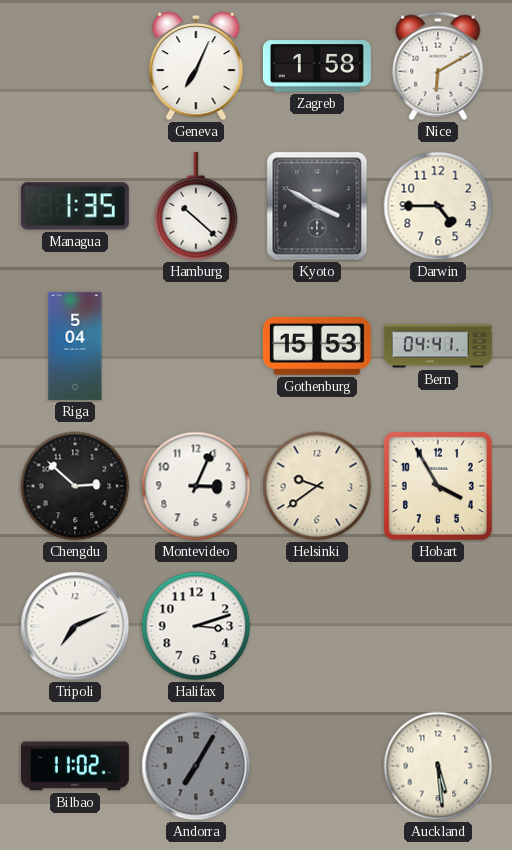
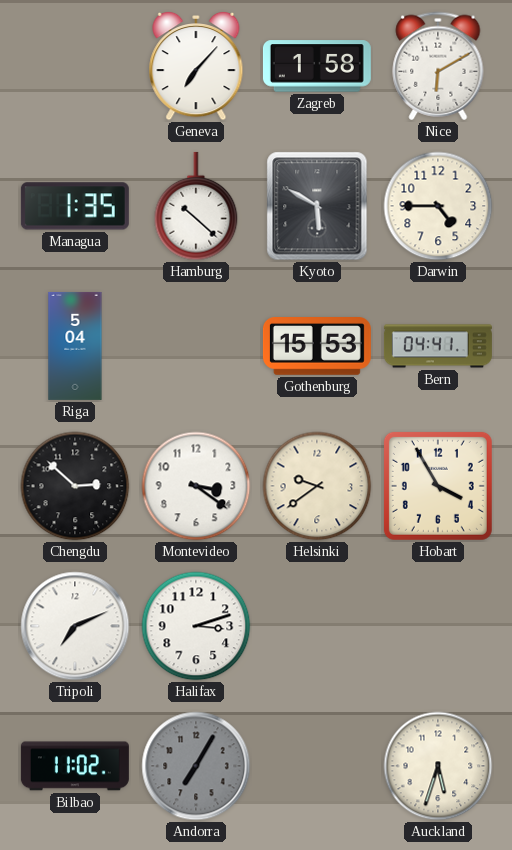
Geneva: 7:04 -> 7:07
Kyoto: 3:50 -> 5:50
Montevideo: 3:04 -> 3:21
Auckland: 5:29 -> 5:33
